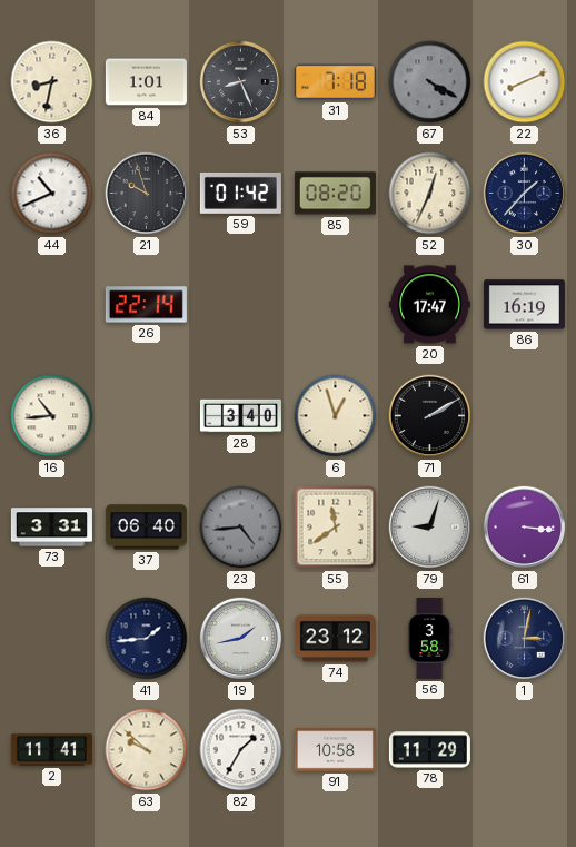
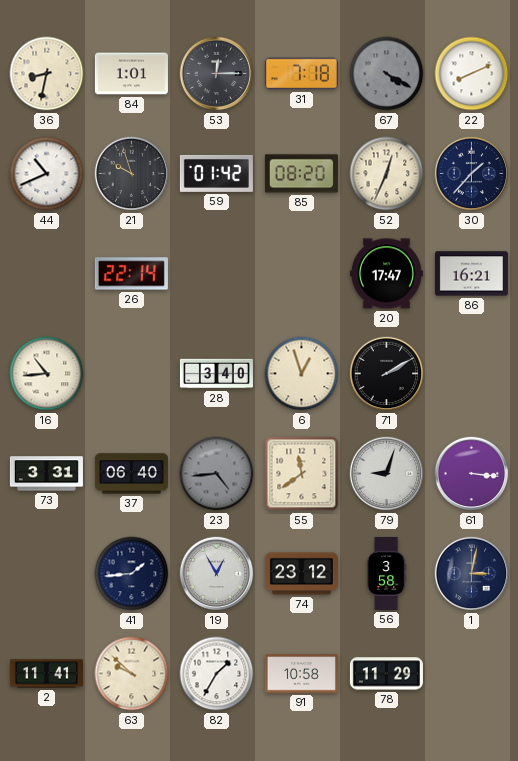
53: 8:26 -> 12:15
86: 16:19 -> 16:21
19: 1:43 -> 12:55
